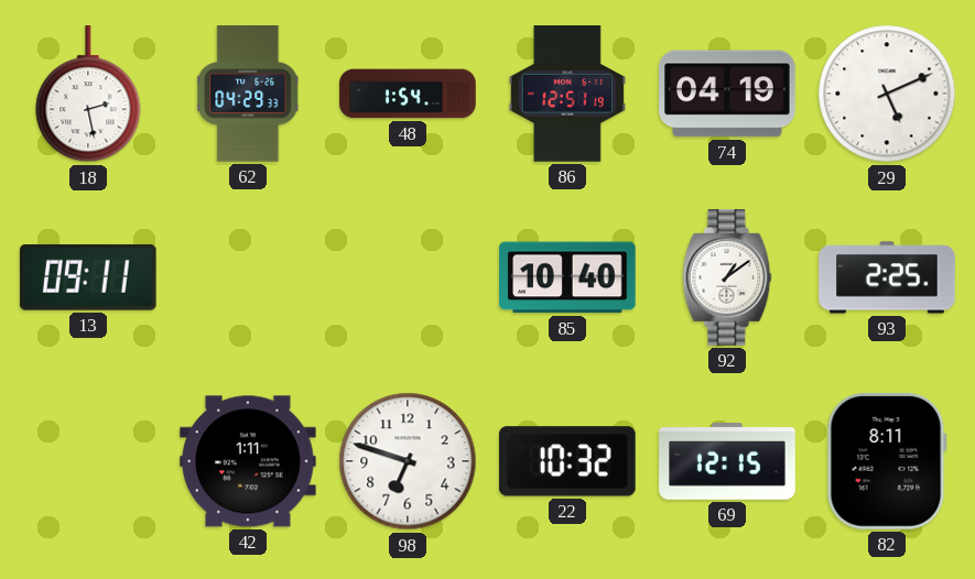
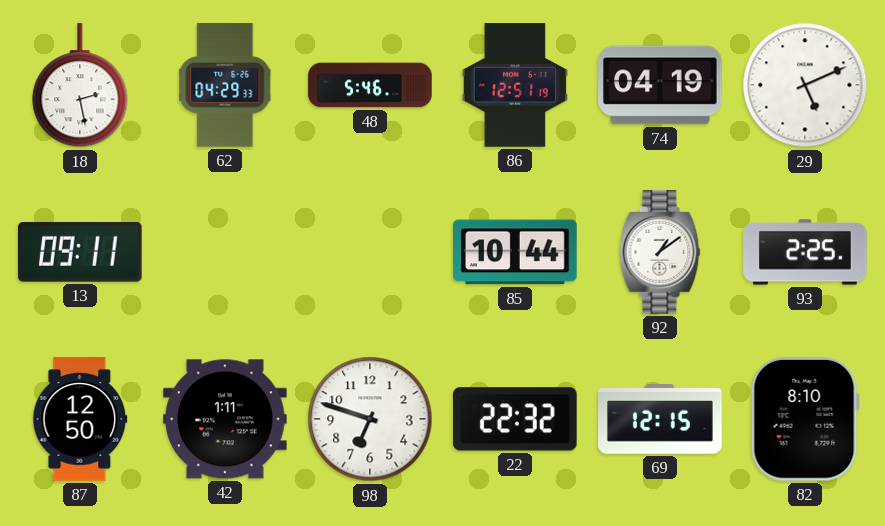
48: 1:54 -> 5:46
85: 10:40 -> 10:44
87: none -> 12:50
22: 10:32 -> 22:32
82: 8:11 -> 8:10
